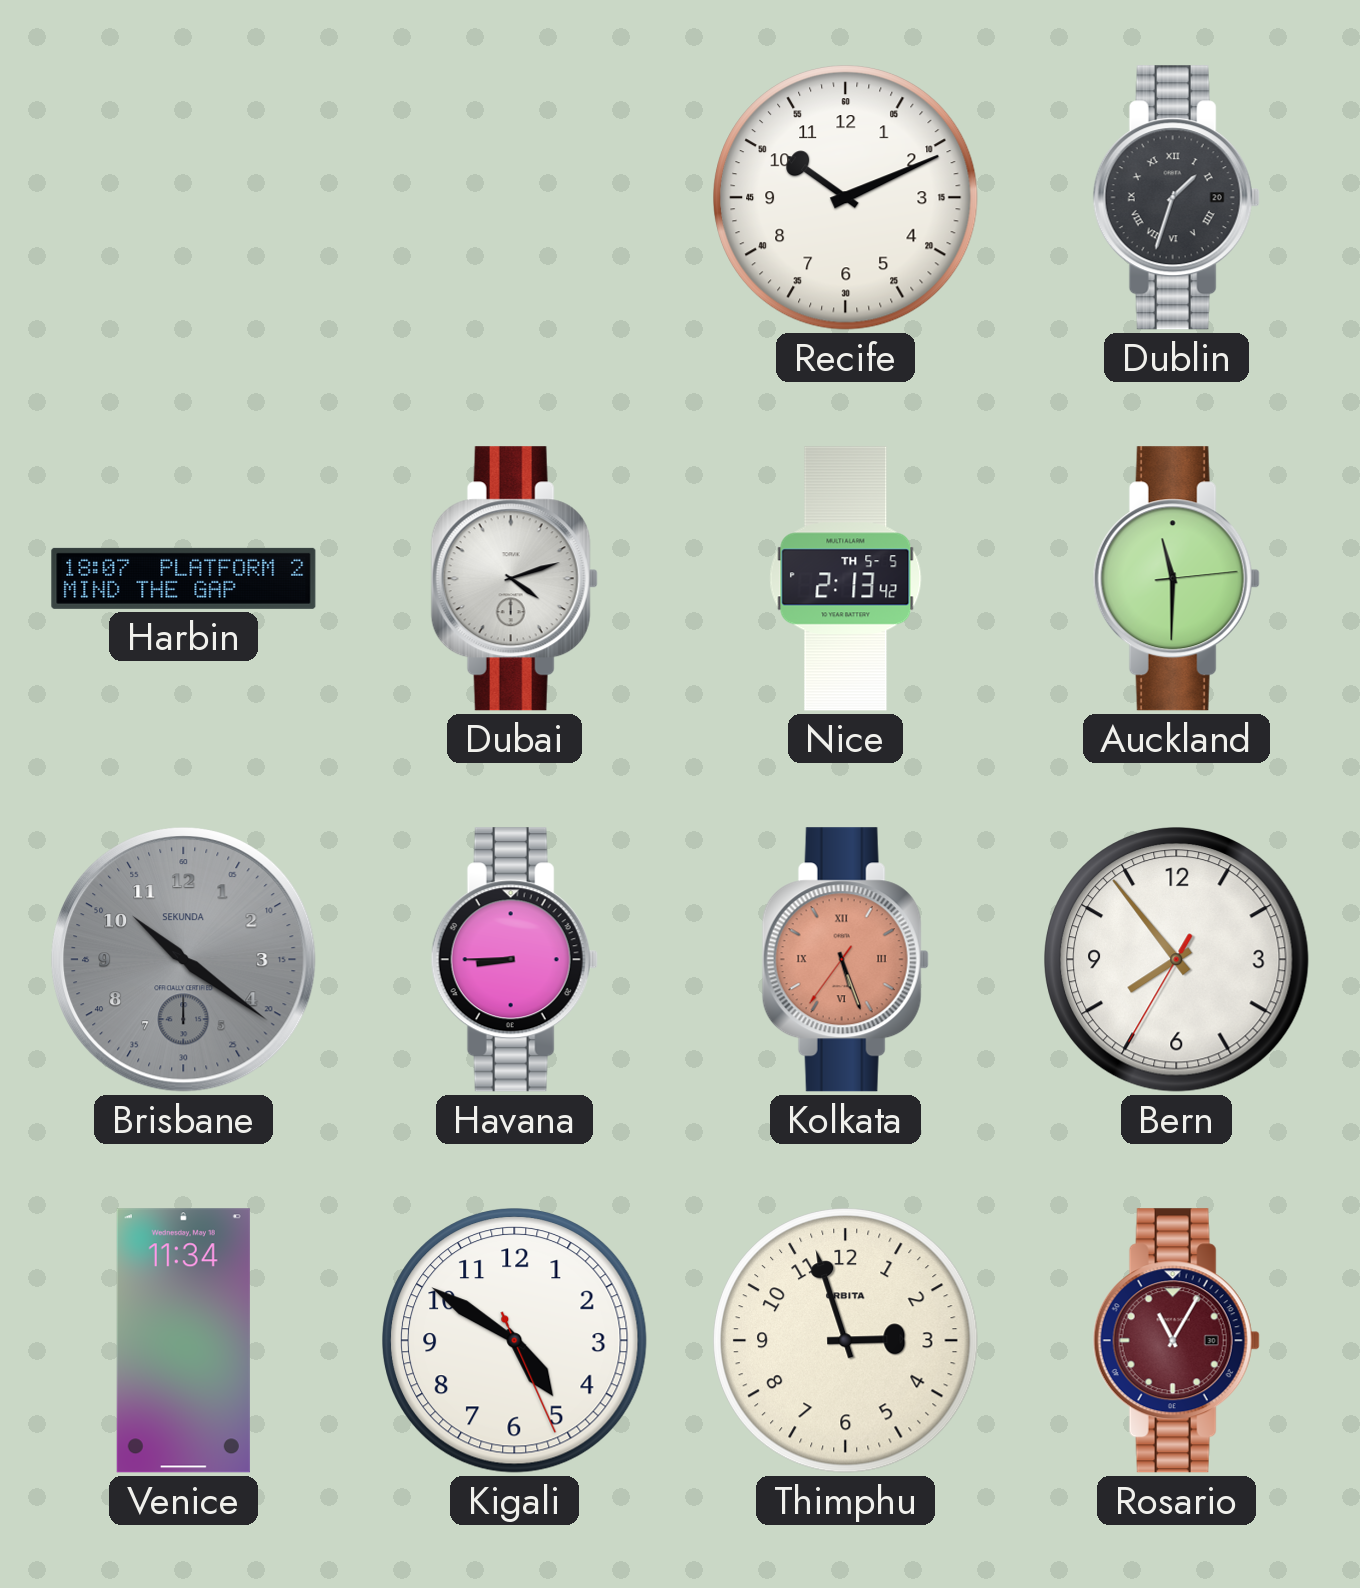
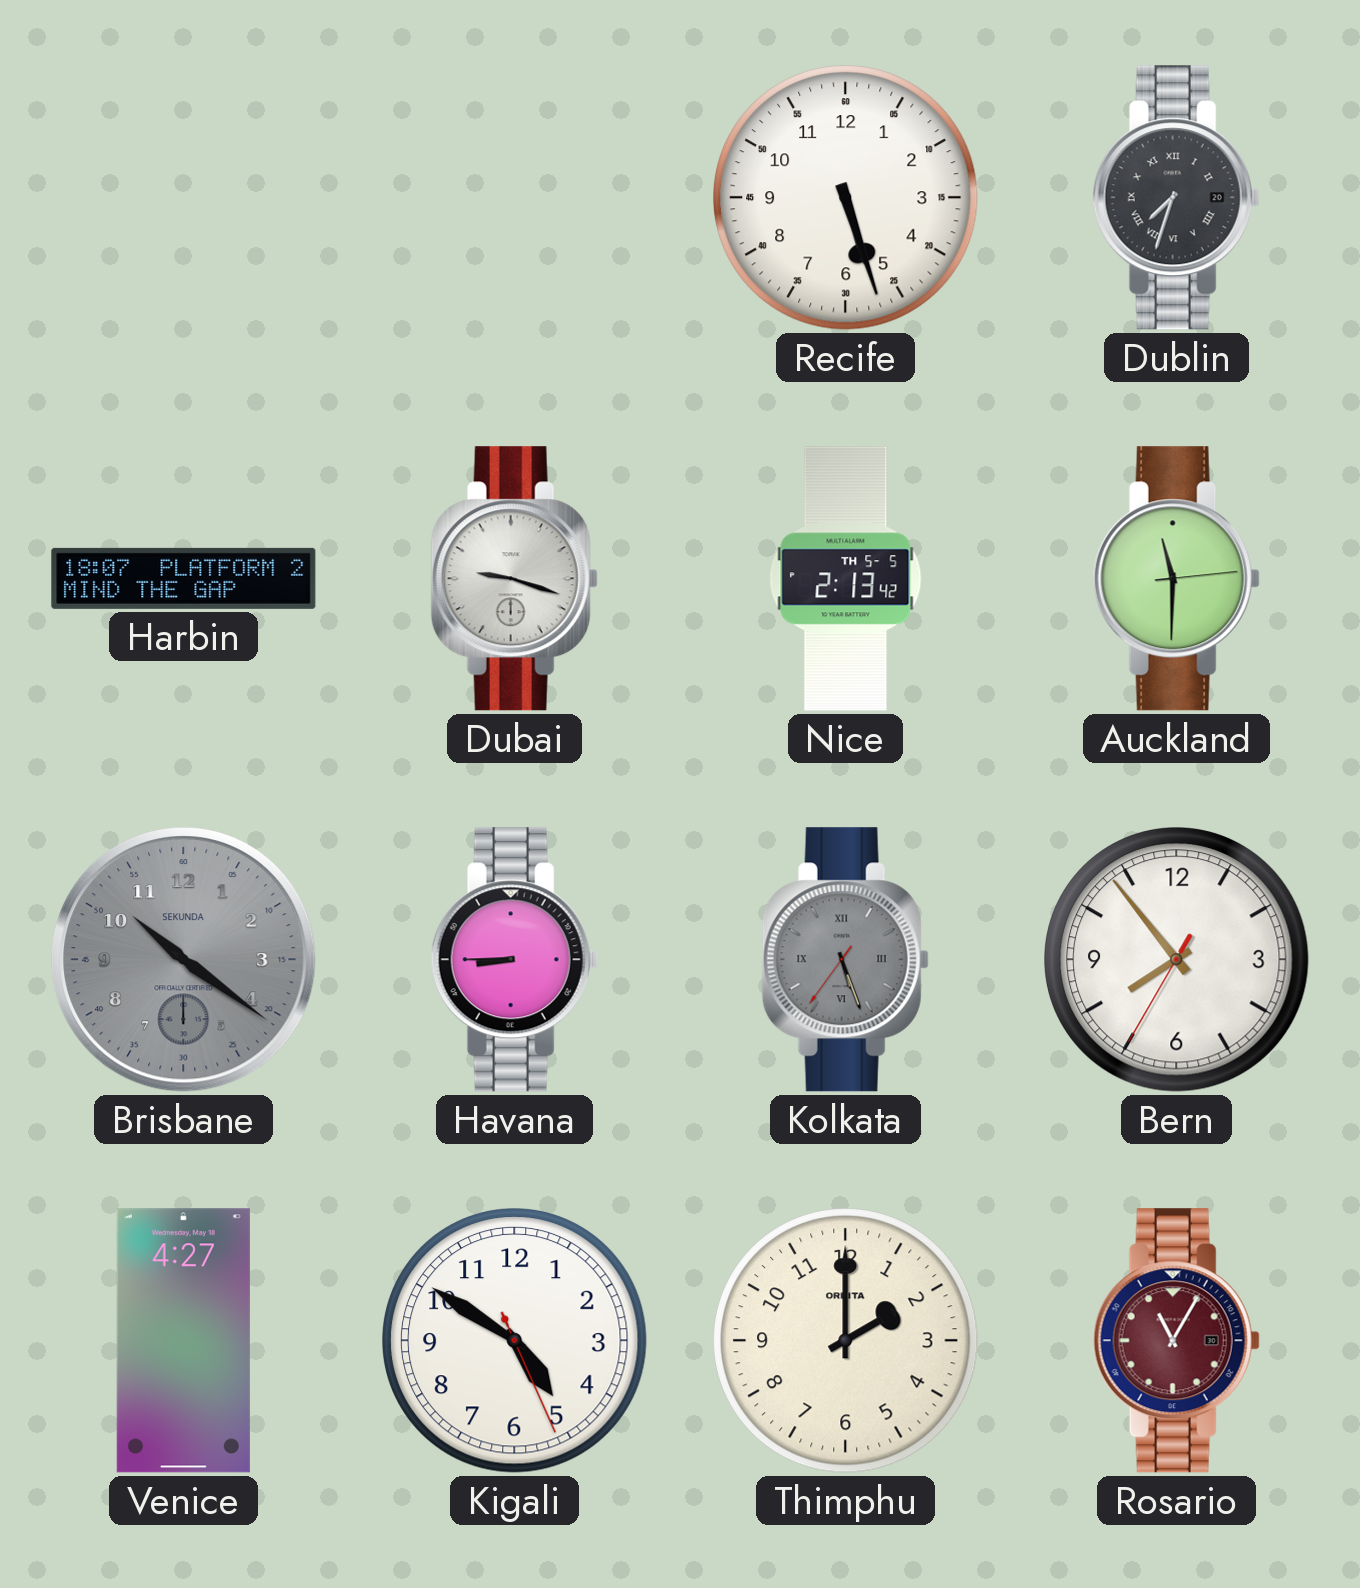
Recife: 10:11 -> 5:27
Dublin: 1:33 -> 7:33
Dubai: 4:12 -> 9:18
Kolkata dial: salmon -> grey
Venice: 11:34 -> 4:27
Thimphu: 2:57 -> 2:00
